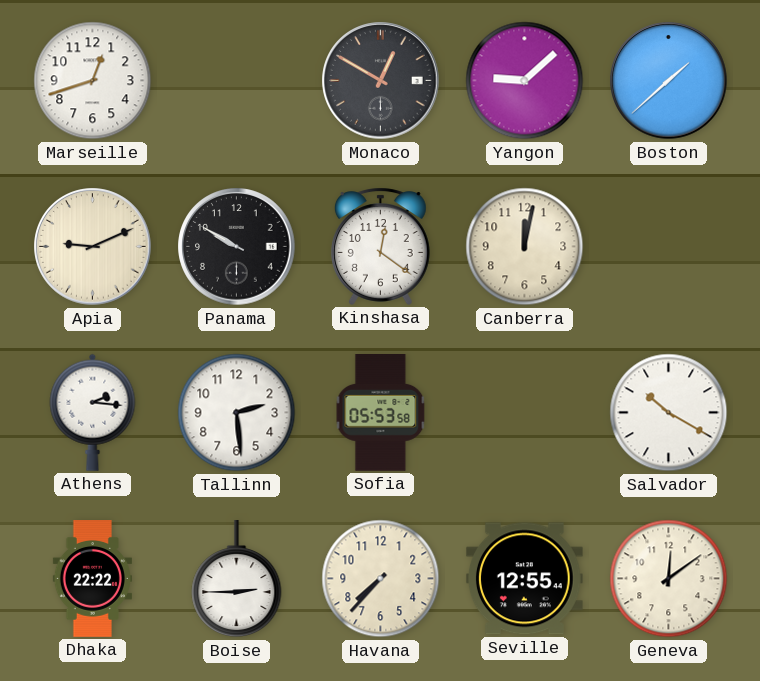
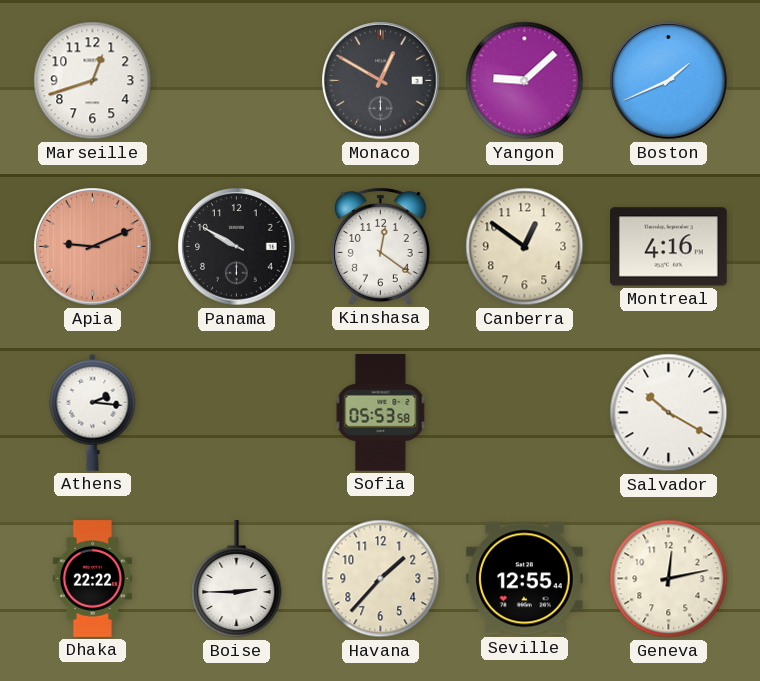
Boston: 1:38 -> 1:41
Apia dial: cream -> salmon
Canberra: 12:02 -> 12:51
Montreal: none -> 4:16
Tallinn: 2:29 -> none
Havana: 7:37 -> 1:37
Geneva: 12:09 -> 12:13
